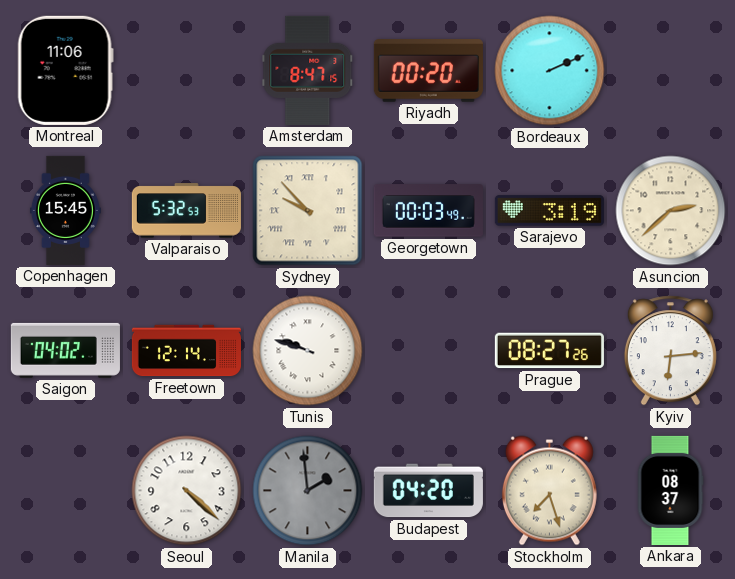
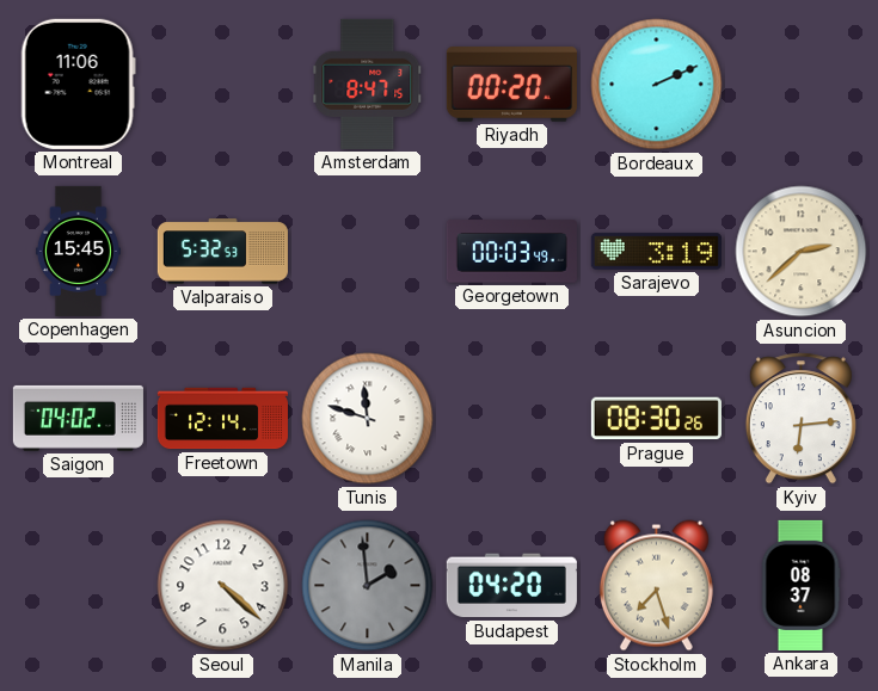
Sydney: 9:53 -> none
Tunis: 9:48 -> 11:48
Prague: 08:27 -> 08:30
